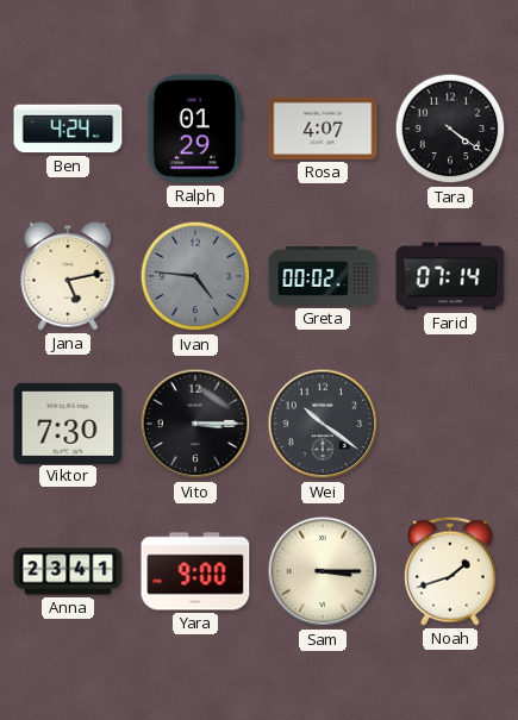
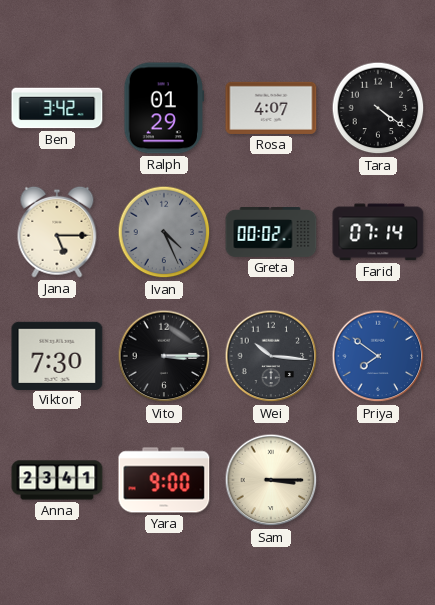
Ben: 4:24 -> 3:42
Jana: 5:13 -> 5:15
Ivan: 4:46 -> 4:26
Wei: 10:21 -> 10:16
Priya: none -> 7:51
Noah: 1:42 -> none
